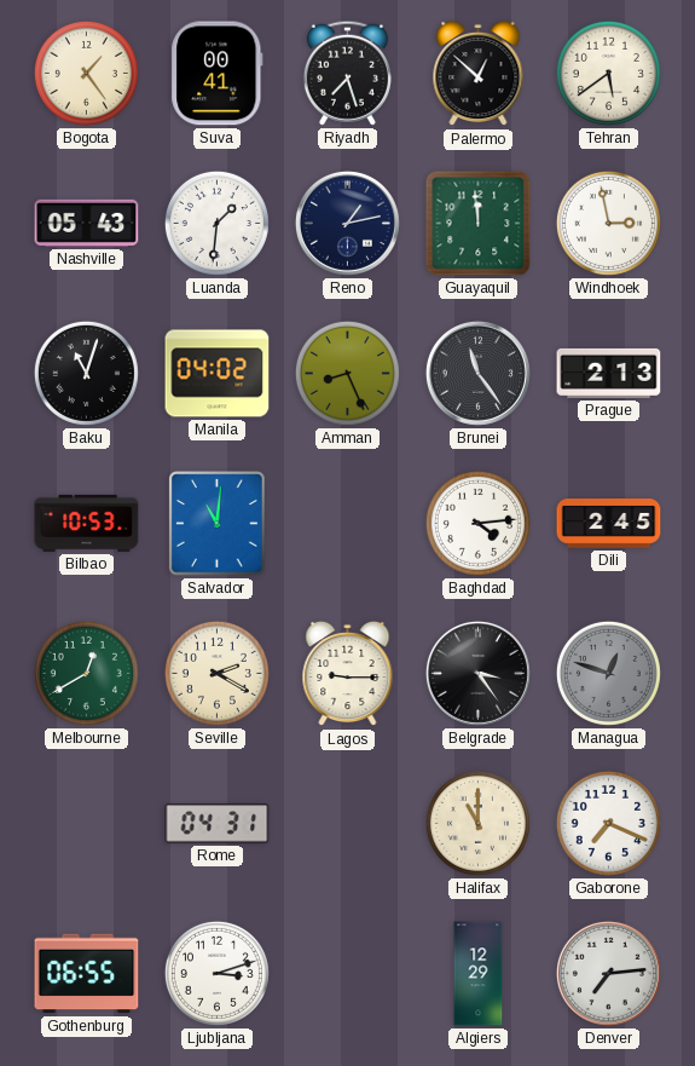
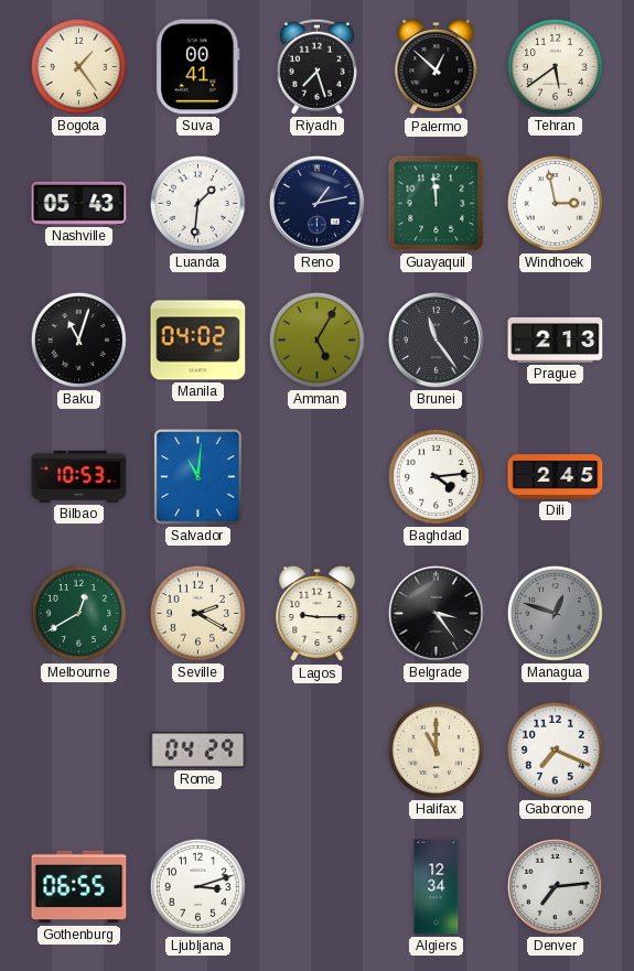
Amman: 8:26 -> 5:05
Rome: 04:31 -> 04:29
Algiers: 12:29 -> 12:34
